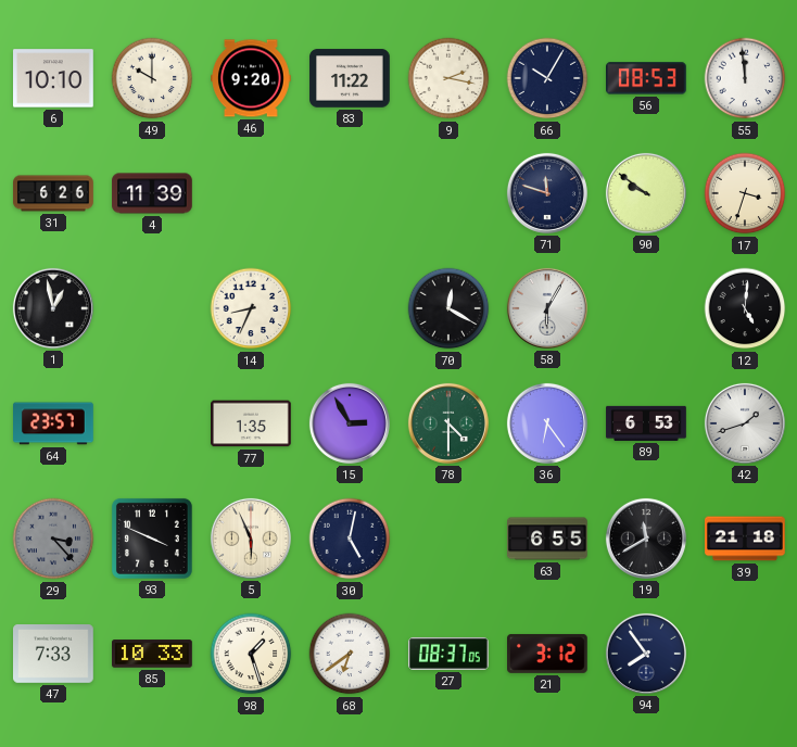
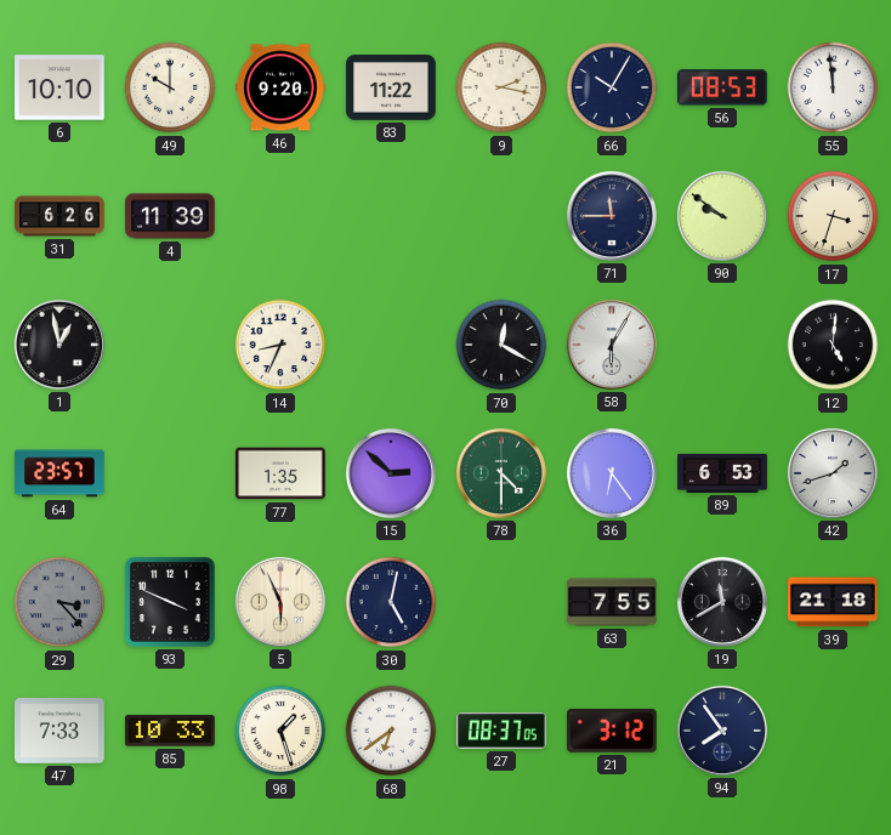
71: 11:48 -> 11:45
15: 2:55 -> 2:52
63: 6:55 -> 7:55
